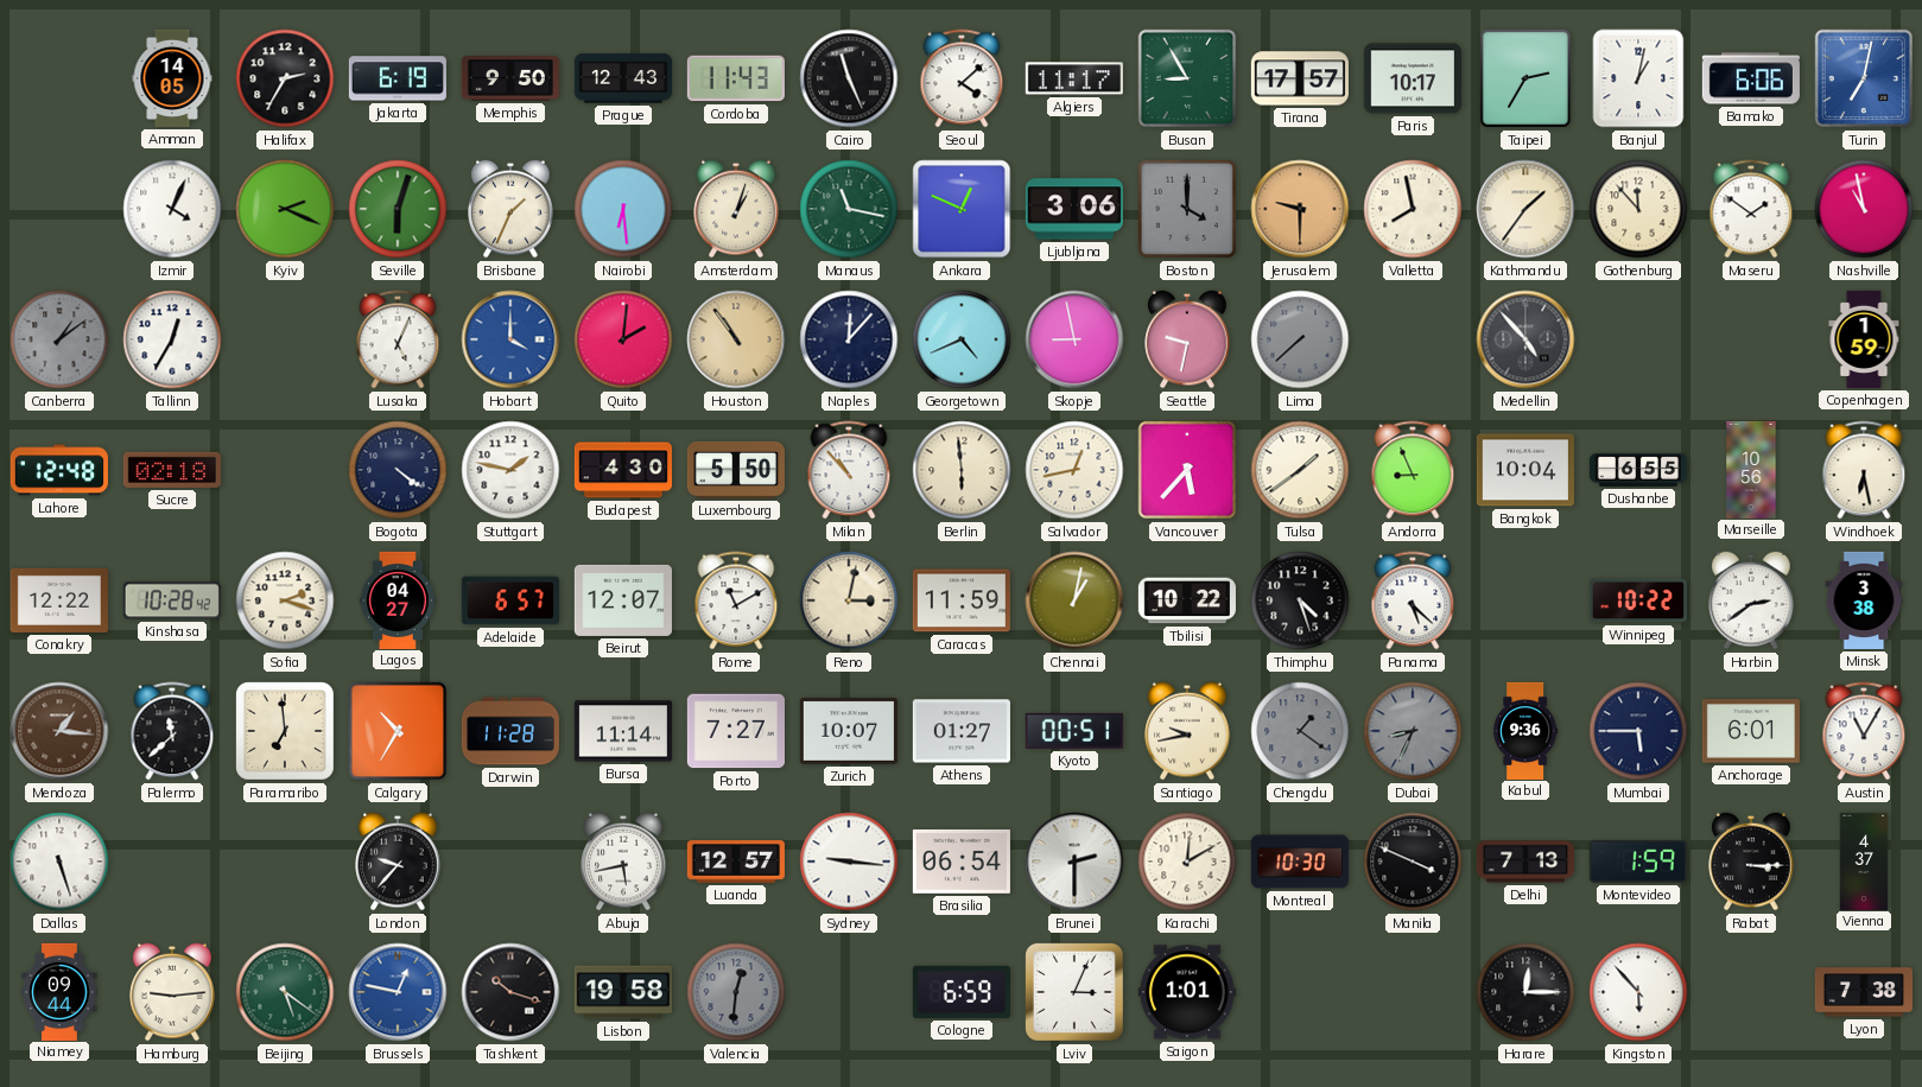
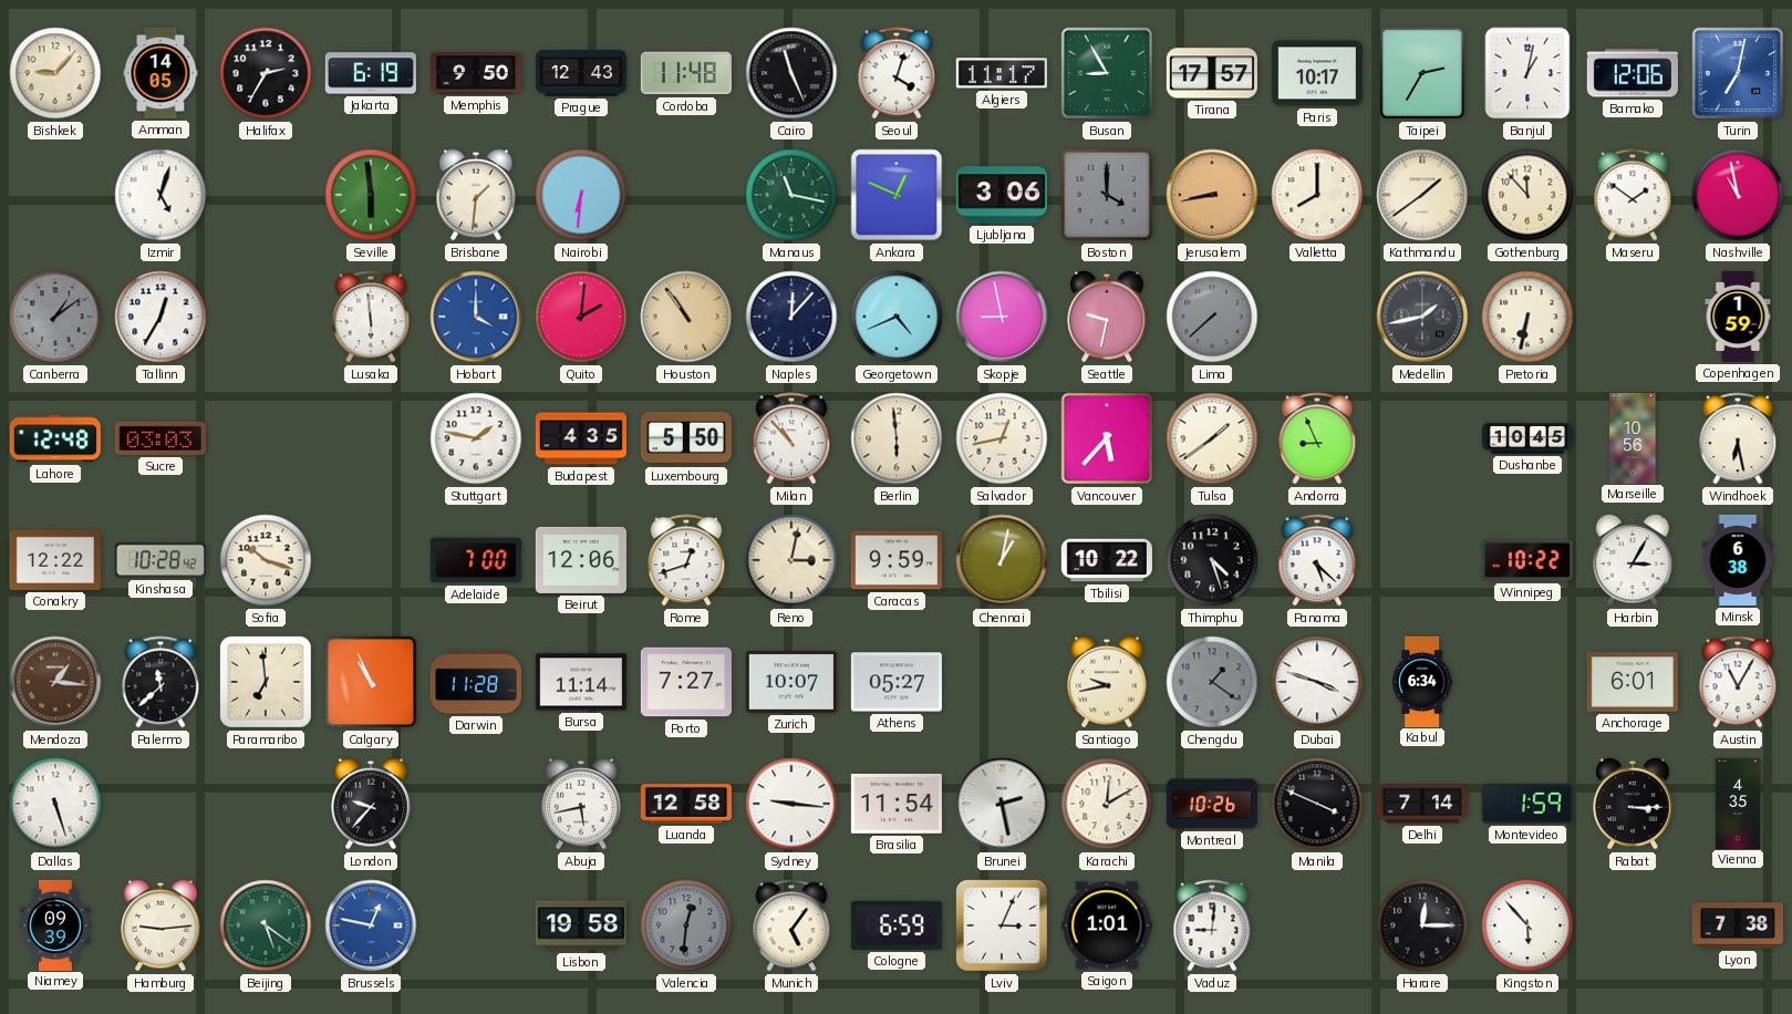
Bishkek: none -> 9:07
Cordoba: 11:43 -> 11:48
Seoul: 4:08 -> 4:03
Bamako: 6:06 -> 12:06
Izmir: 4:04 -> 5:03
Kyiv: 2:19 -> none
Seville: 6:03 -> 5:59
Brisbane: 1:34 -> 1:31
Nairobi: 6:29 -> 6:31
Amsterdam: 1:03 -> none
Jerusalem: 9:30 -> 8:43
Valletta: 7:58 -> 8:00
Kathmandu: 1:36 -> 1:39
Lusaka: 5:04 -> 5:59
Medellin: 4:53 -> 1:43
Pretoria: none -> 6:32
Sucre: 02:18 -> 03:03
Bogota: 4:21 -> none
Budapest: 4:30 -> 4:35
Bangkok: 10:04 -> none
Dushanbe: 6:55 -> 10:45
Sofia: 2:18 -> 10:18
Lagos: 04:27 -> none
Adelaide: 6:57 -> 7:00
Beirut: 12:07 -> 12:06
Rome: 11:10 -> 12:42
Caracas: 11:59 -> 9:59
Harbin: 2:39 -> 3:05
Minsk: 3:38 -> 6:38
Calgary: 10:35 -> 10:56
Athens: 01:27 -> 05:27
Kyoto: 00:51 -> none
Dubai: 8:34 -> 3:48
Dubai dial: grey -> white
Kabul: 9:36 -> 6:34
Mumbai: 5:45 -> none
Luanda: 12:57 -> 12:58
Brasilia: 06:54 -> 11:54
Brunei: 2:30 -> 2:28
Montreal: 10:30 -> 10:26
Delhi: 7:13 -> 7:14
Vienna: 4:37 -> 4:35
Niamey: 09:44 -> 09:39
Tashkent: 10:18 -> none
Munich: none -> 5:06
Vaduz: none -> 9:01
